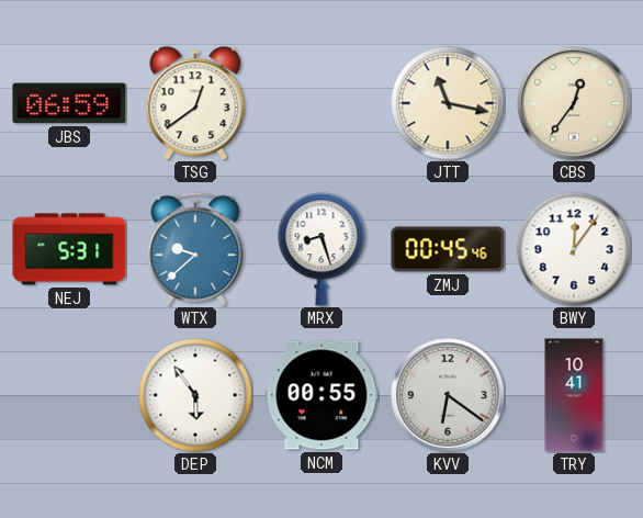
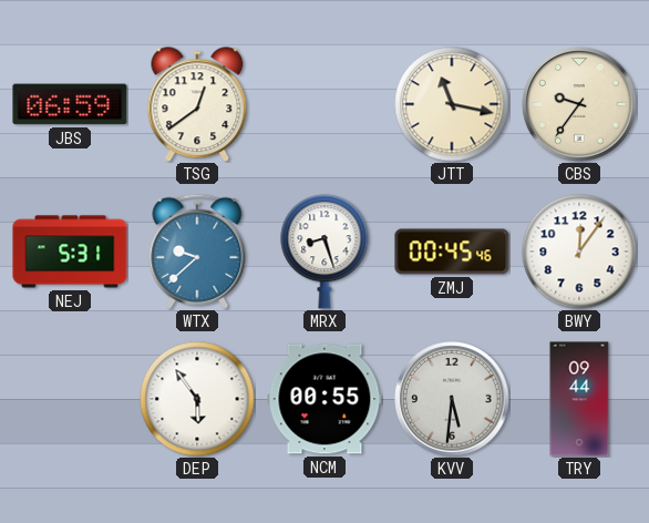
CBS: 12:36 -> 9:36
KVV: 6:21 -> 5:31
TRY: 10:41 -> 09:44
